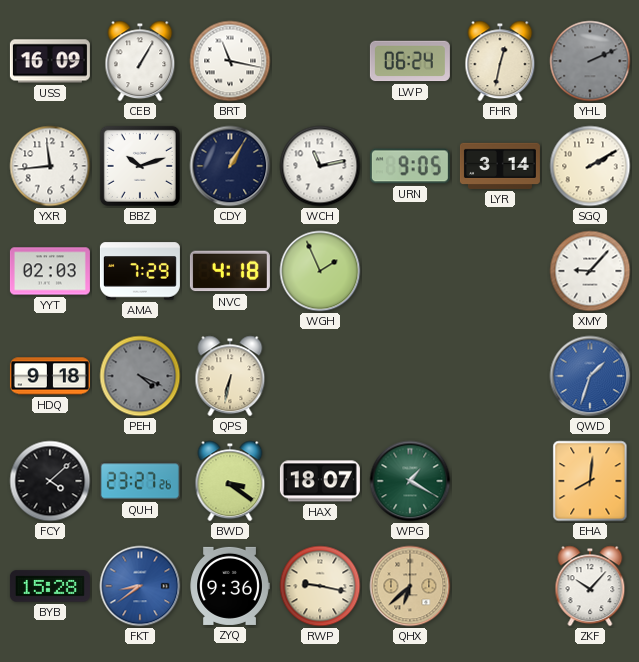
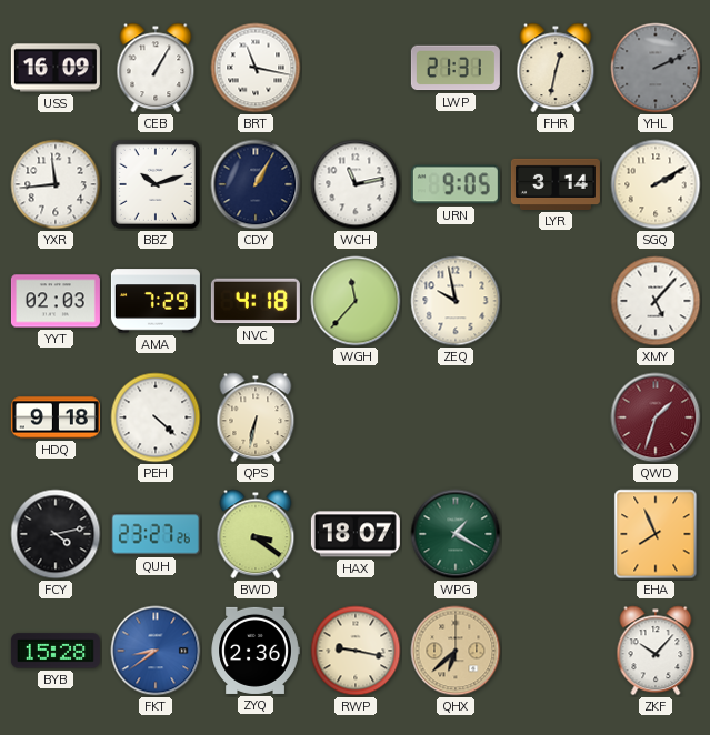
LWP: 06:24 -> 21:31
WGH: 1:56 -> 11:37
ZEQ: none -> 9:58
XMY: 9:07 -> 5:07
PEH: 4:19 -> 4:22
PEH dial: grey -> white
QWD dial: blue -> burgundy
FCY: 4:08 -> 4:13
EHA: 8:01 -> 7:56
ZYQ: 9:36 -> 2:36
